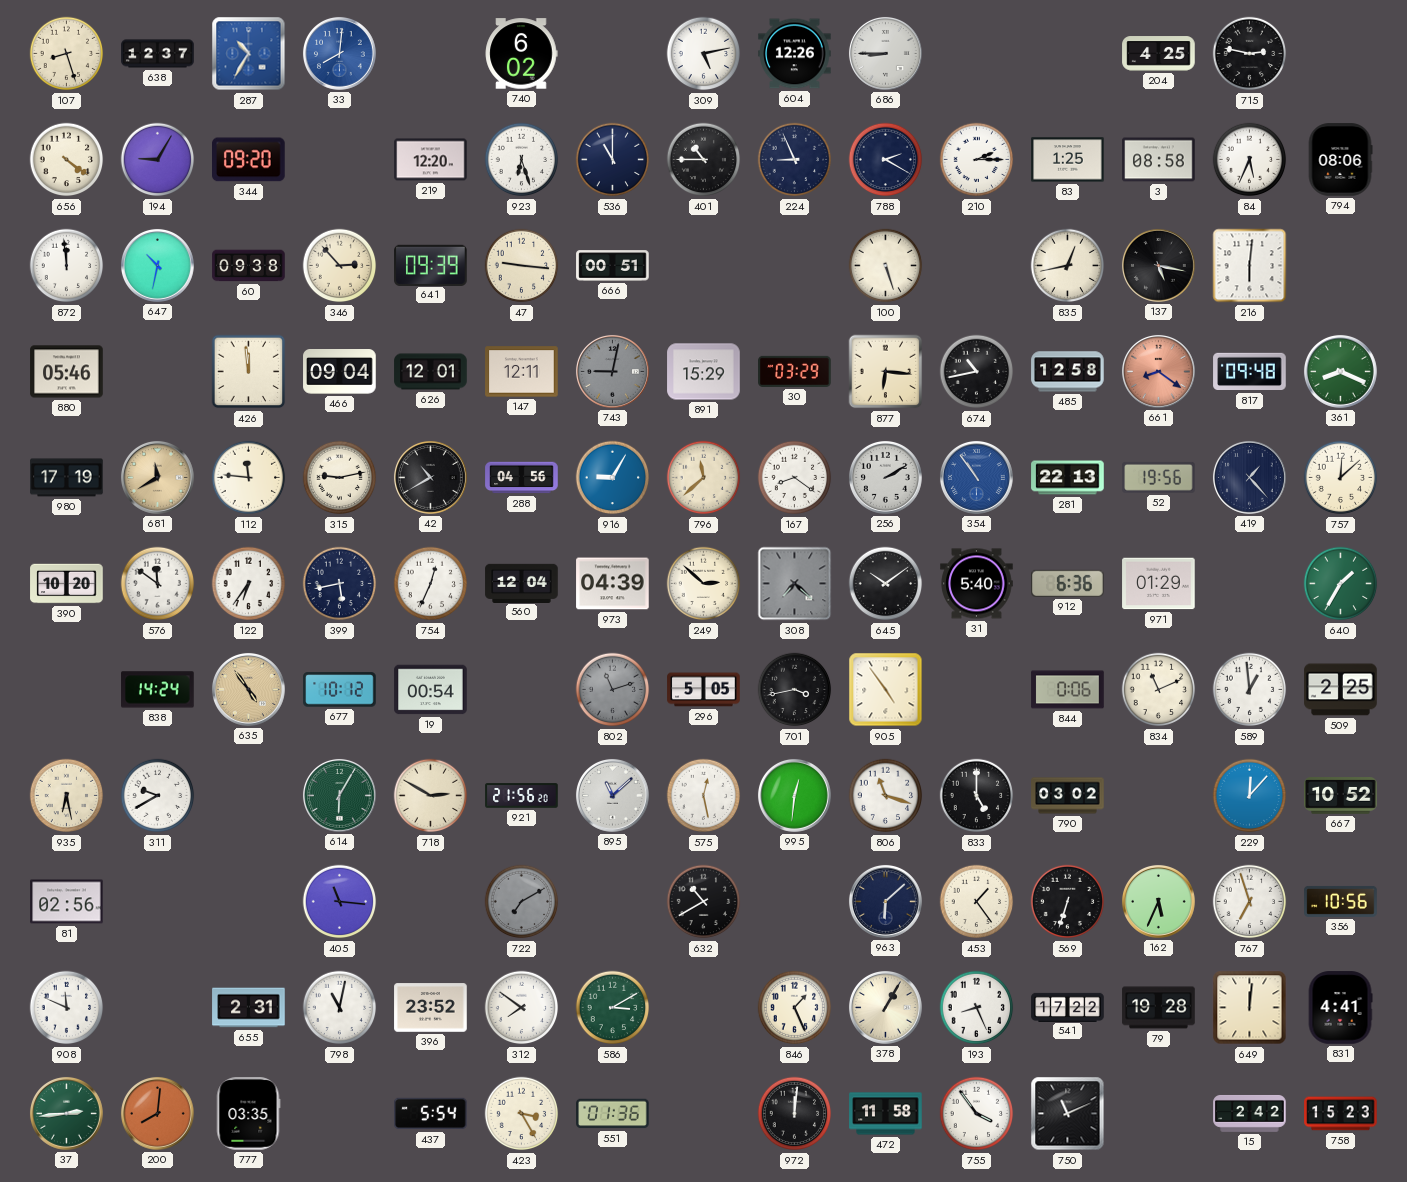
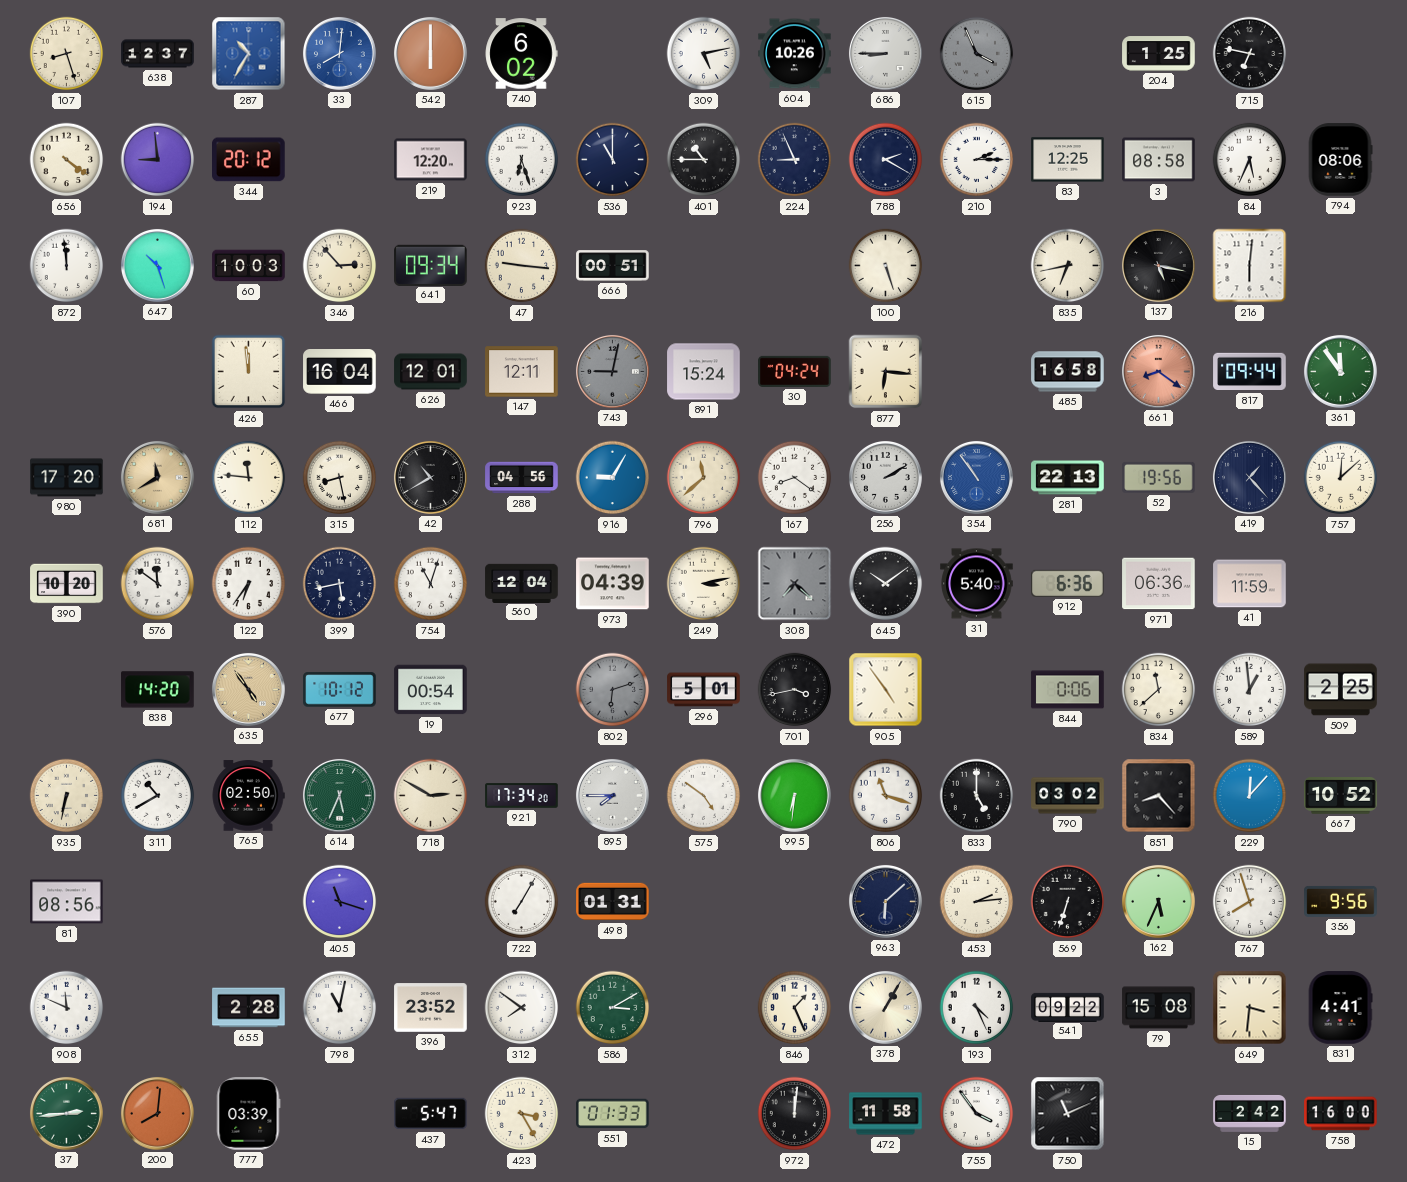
542: none -> 6:00
604: 12:26 -> 10:26
615: none -> 3:56
204: 4:25 -> 1:25
715: 2:47 -> 6:47
194: 9:05 -> 8:59
344: 09:20 -> 20:12
83: 1:25 -> 12:25
647: 10:32 -> 10:27
60: 09:38 -> 10:03
641: 09:39 -> 09:34
835: 12:43 -> 6:43
880: 05:46 -> none
466: 09:04 -> 16:04
891: 15:29 -> 15:24
30: 03:29 -> 04:24
674: 10:43 -> none
485: 12:58 -> 16:58
817: 09:48 -> 09:44
361: 8:19 -> 11:54
980: 17:19 -> 17:20
315: 9:13 -> 8:28
754: 12:34 -> 11:03
249: 2:52 -> 3:13
971: 01:29 -> 06:36
41: none -> 11:59
640: 1:35 -> none
838: 14:24 -> 14:20
802: 11:12 -> 6:12
296: 5:05 -> 5:01
834: 11:11 -> 11:38
935: 6:28 -> 6:32
311: 9:40 -> 10:40
765: none -> 02:50
614: 6:05 -> 5:34
921: 21:56 -> 17:34
895: 11:08 -> 7:45
575: 12:28 -> 4:51
995: 12:31 -> 6:31
851: none -> 8:23
81: 02:56 -> 08:56
405: 11:16 -> 11:18
722: 7:10 -> 7:05
722 dial: grey -> white
498: none -> 01:31
632: 10:40 -> none
453: 1:24 -> 2:14
767: 6:57 -> 7:57
356: 10:56 -> 9:56
655: 2:31 -> 2:28
193: 8:26 -> 4:26
541: 17:22 -> 09:22
79: 19:28 -> 15:08
649: 12:01 -> 3:31
777: 03:35 -> 03:39
437: 5:54 -> 5:47
551: 01:36 -> 01:33
758: 15:23 -> 16:00
